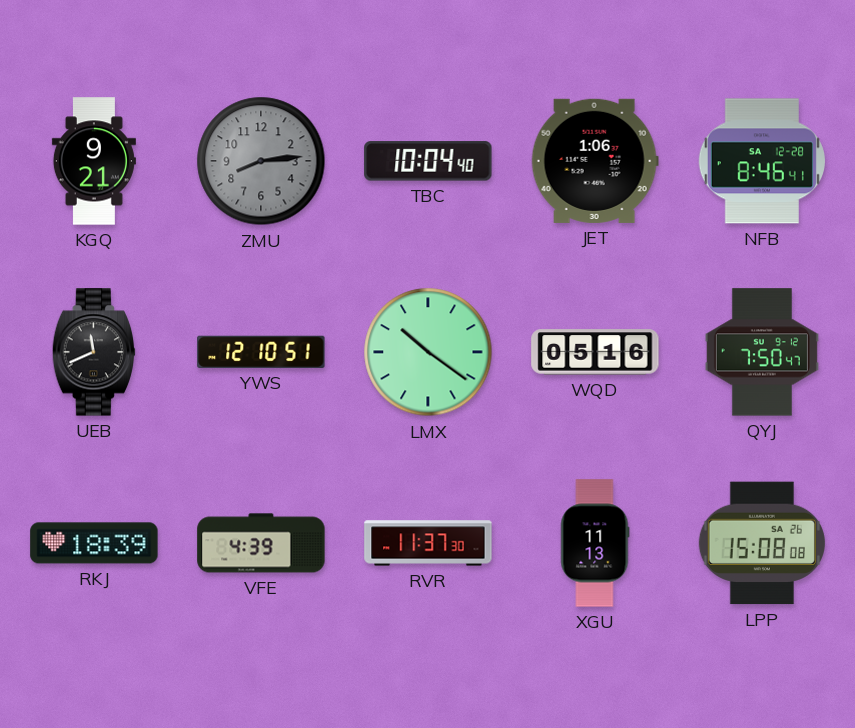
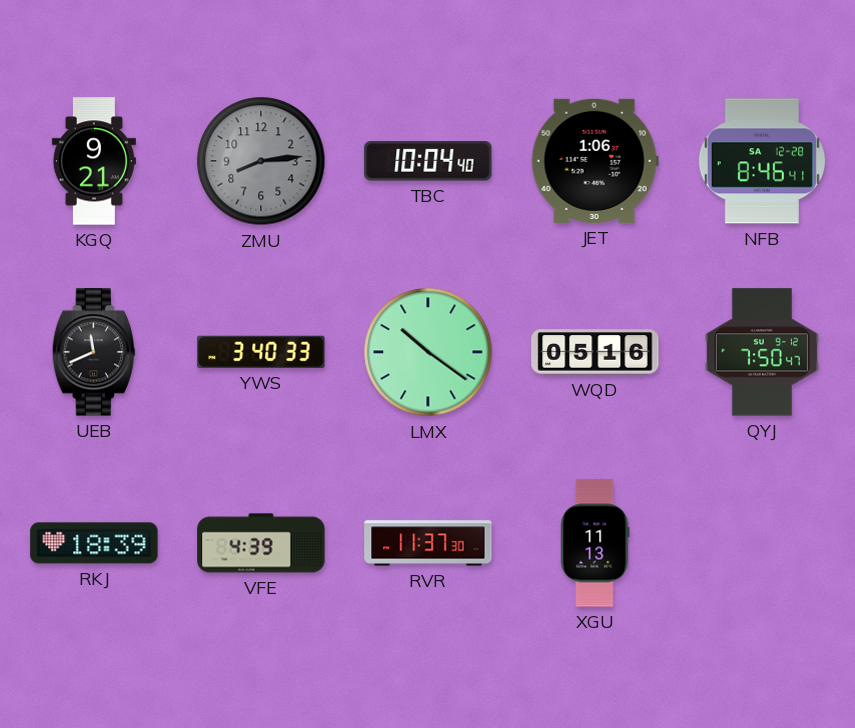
YWS: 12:10 -> 3:40
LPP: 15:08 -> none
